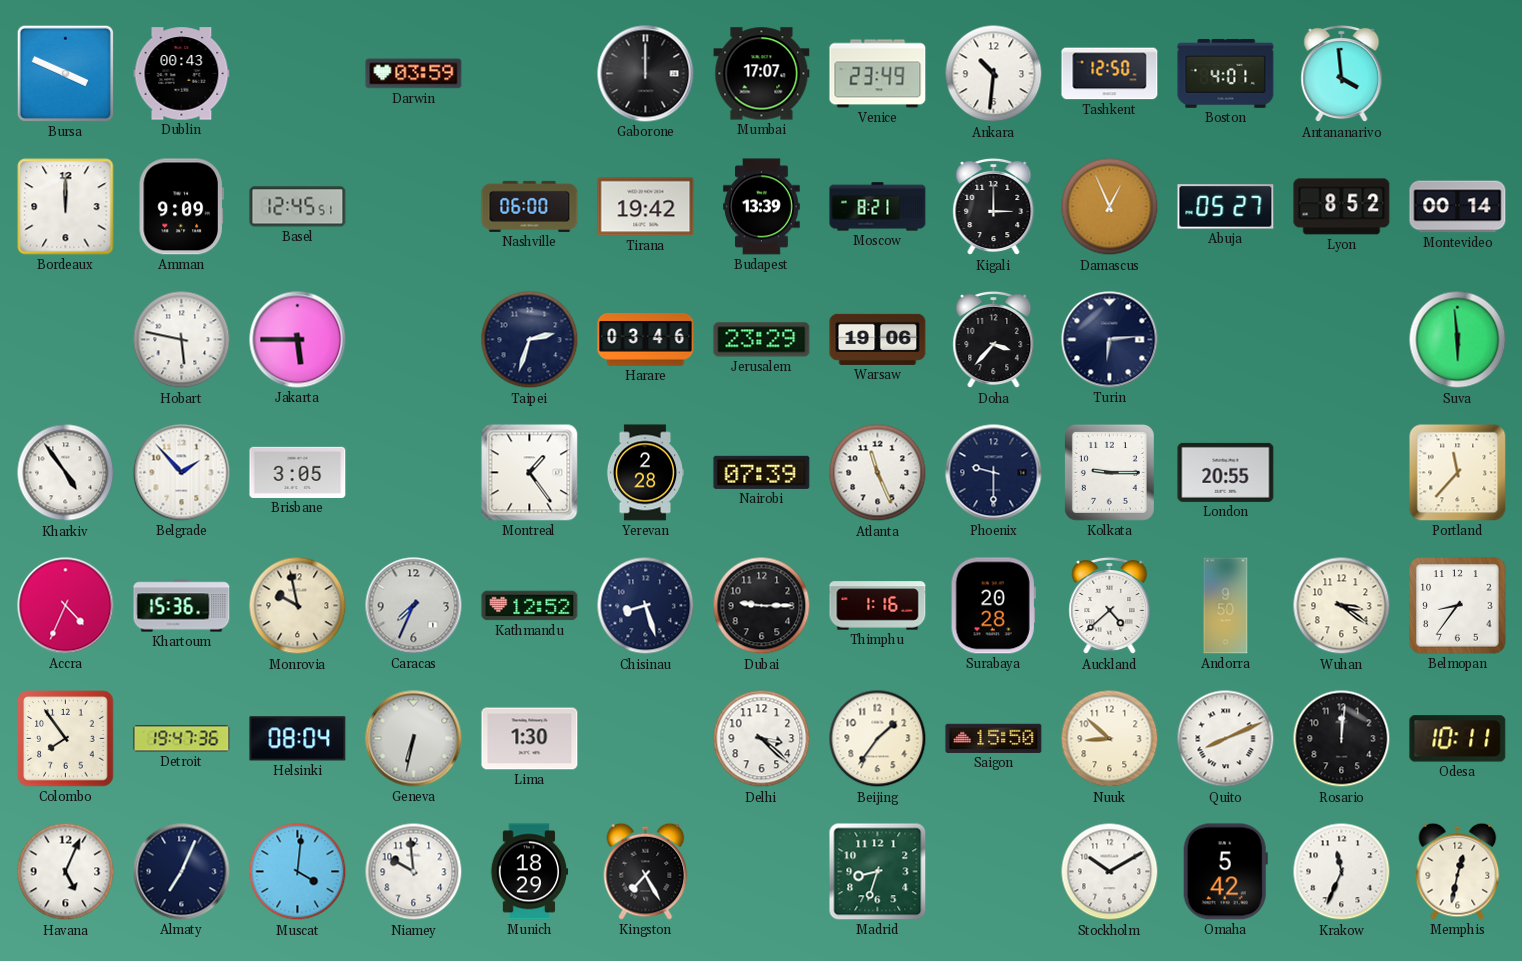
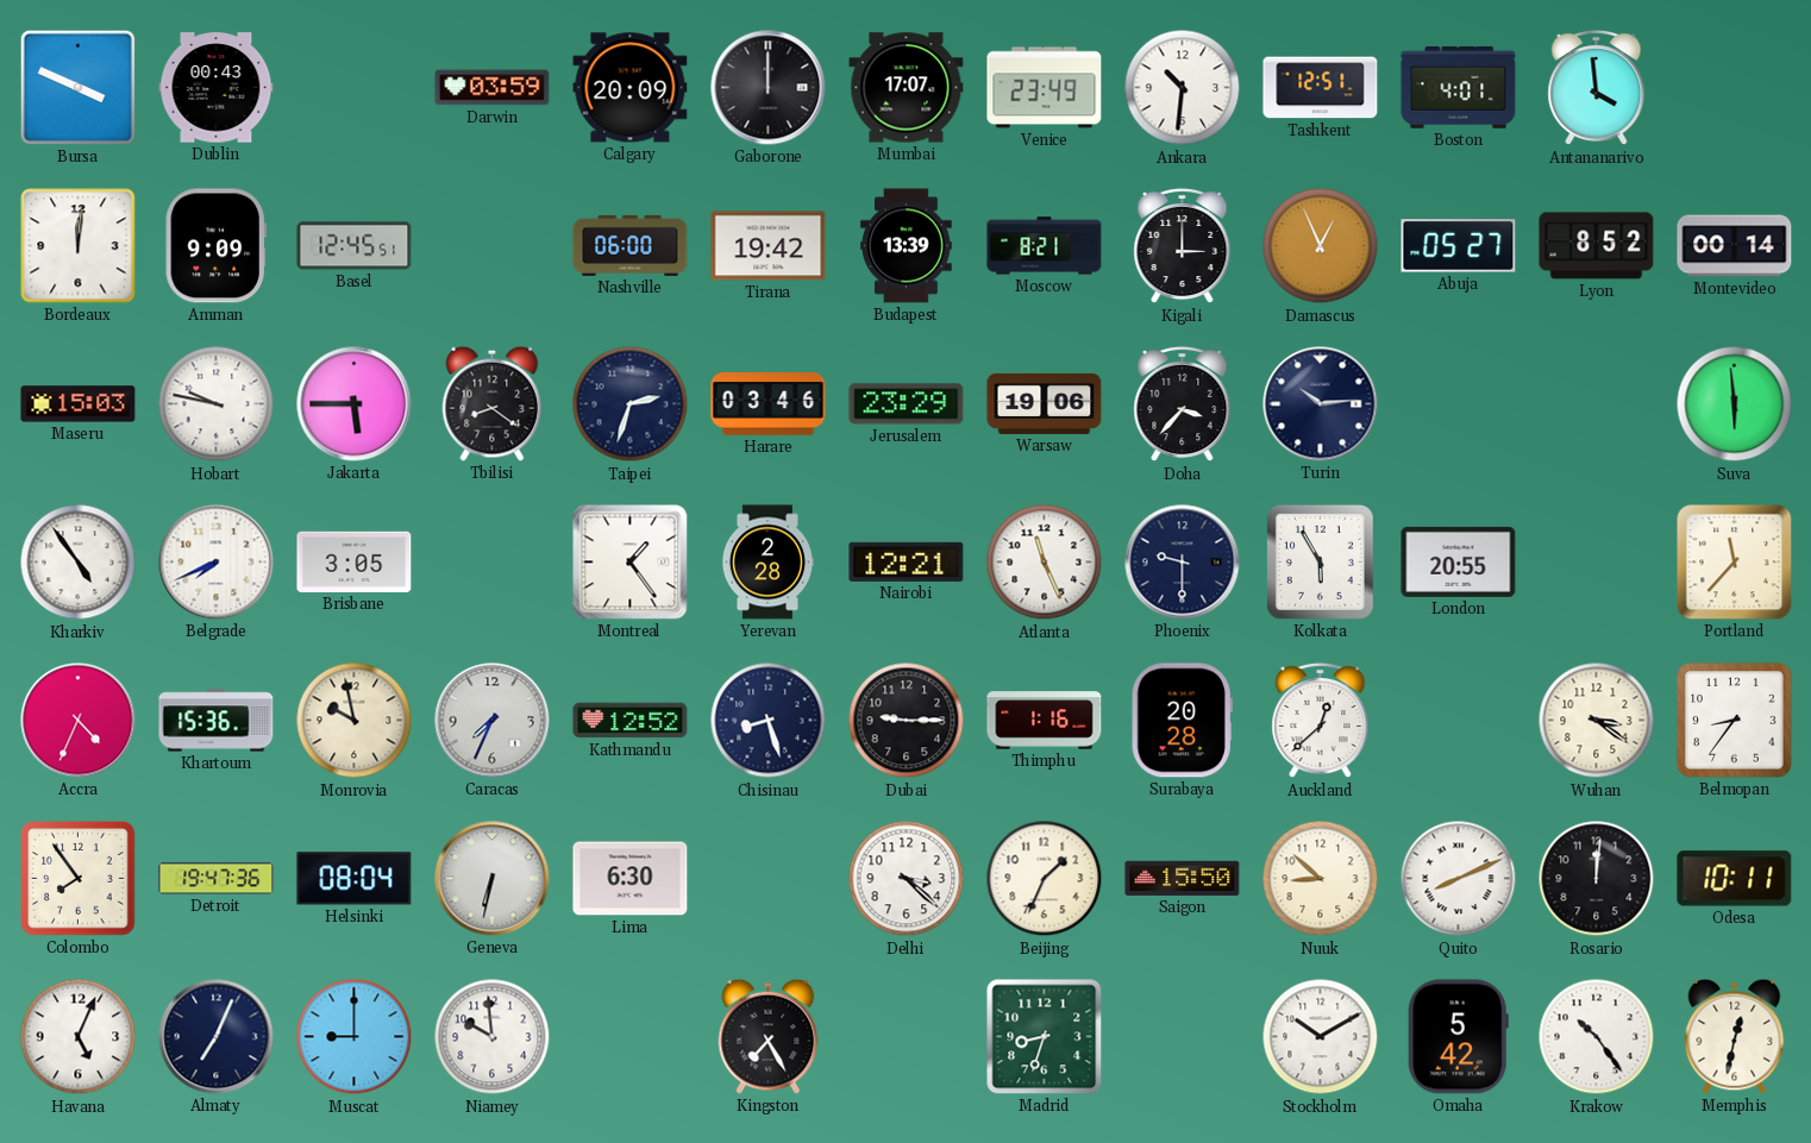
Calgary: none -> 20:09
Tashkent: 12:50 -> 12:51
Bordeaux: 12:00 -> 12:01
Maseru: none -> 15:03
Hobart: 5:47 -> 9:47
Tbilisi: none -> 8:21
Turin: 6:14 -> 10:14
Belgrade: 1:53 -> 7:41
Nairobi: 07:39 -> 12:21
Kolkata: 9:15 -> 5:55
Auckland: 4:38 -> 12:38
Andorra: 9:50 -> none
Lima: 1:30 -> 6:30
Beijing: 1:36 -> 1:34
Muscat: 4:01 -> 9:00
Munich: 18:29 -> none
Krakow: 11:34 -> 10:24
